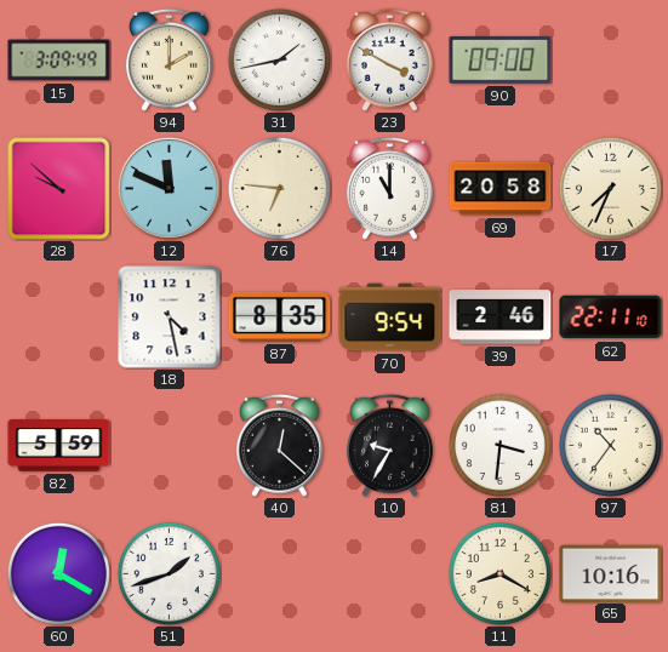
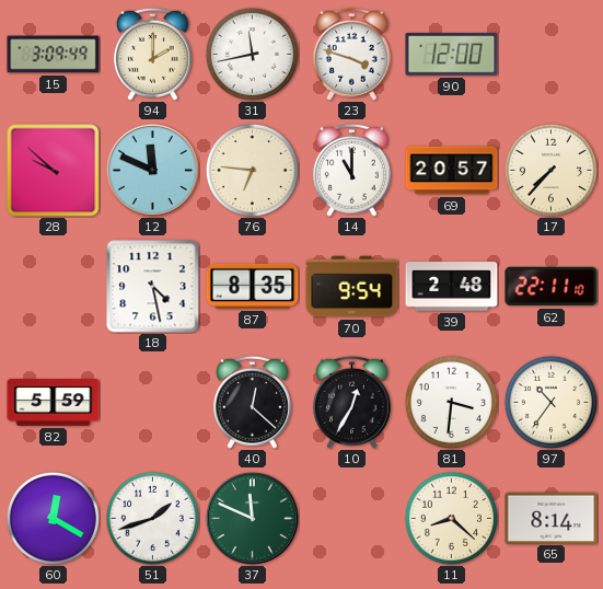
31: 1:43 -> 11:43
23: 3:50 -> 3:48
90: 09:00 -> 12:00
69: 20:58 -> 20:57
17: 7:34 -> 7:37
39: 2:46 -> 2:48
10: 9:35 -> 12:35
37: none -> 11:49
11: 8:20 -> 8:22
65: 10:16 -> 8:14
